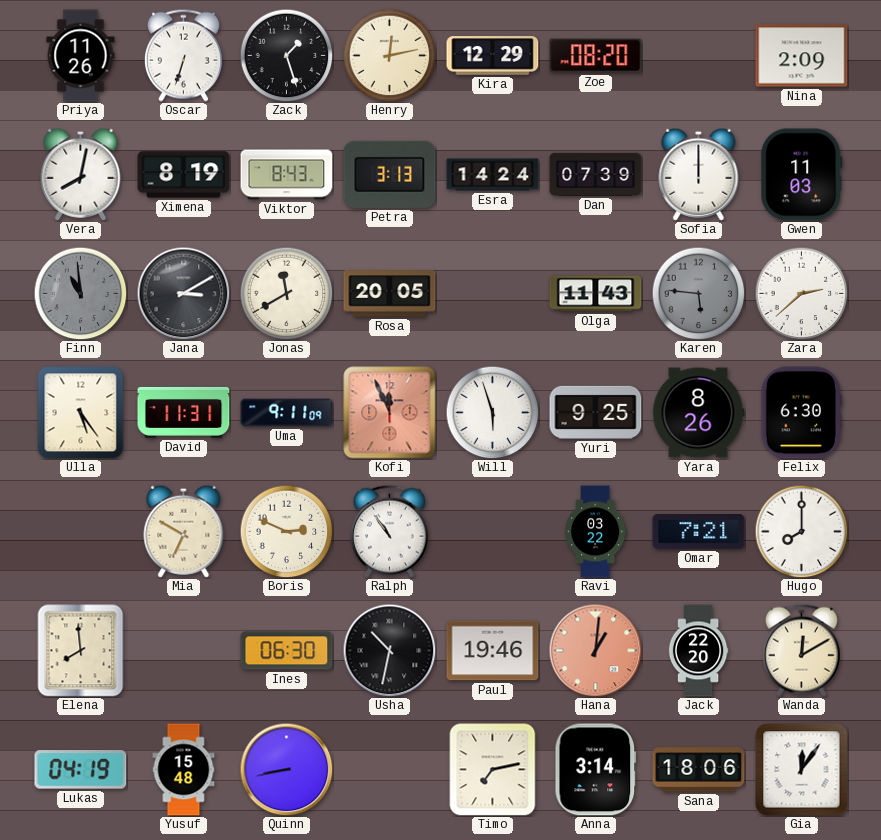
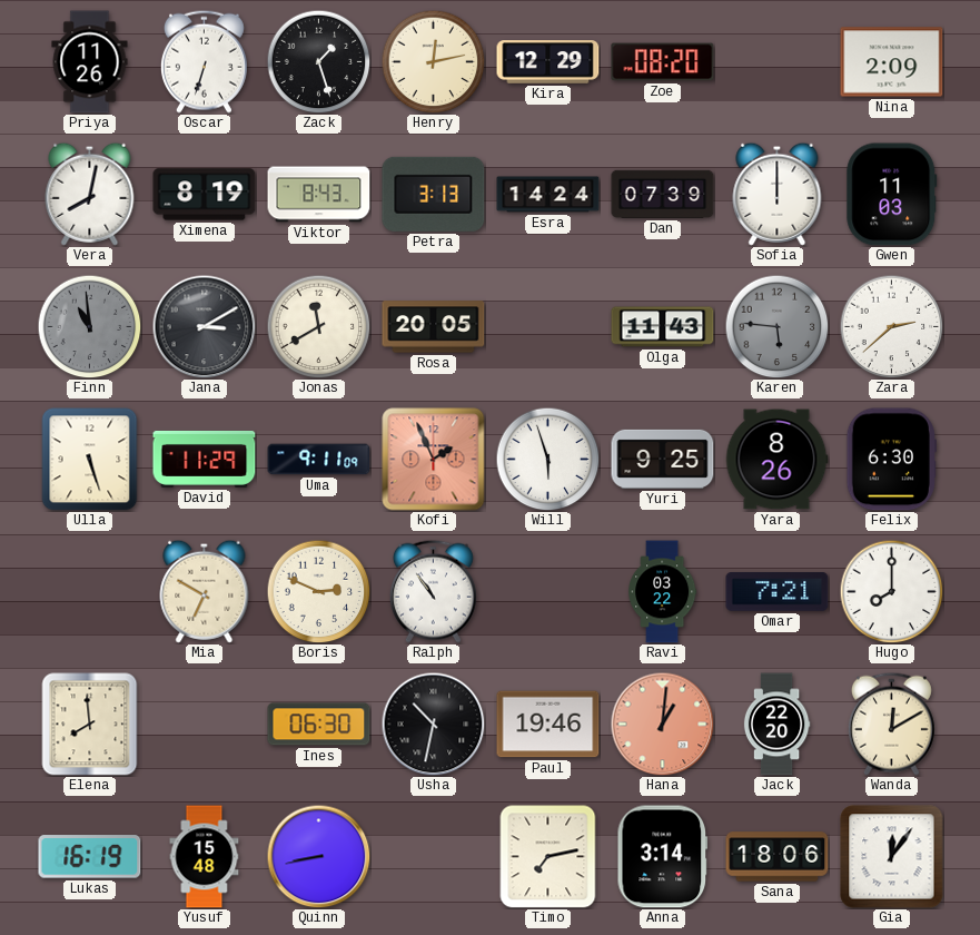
Ulla: 5:24 -> 5:27
David: 11:31 -> 11:29
Kofi: 11:56 -> 1:56
Lukas: 04:19 -> 16:19
